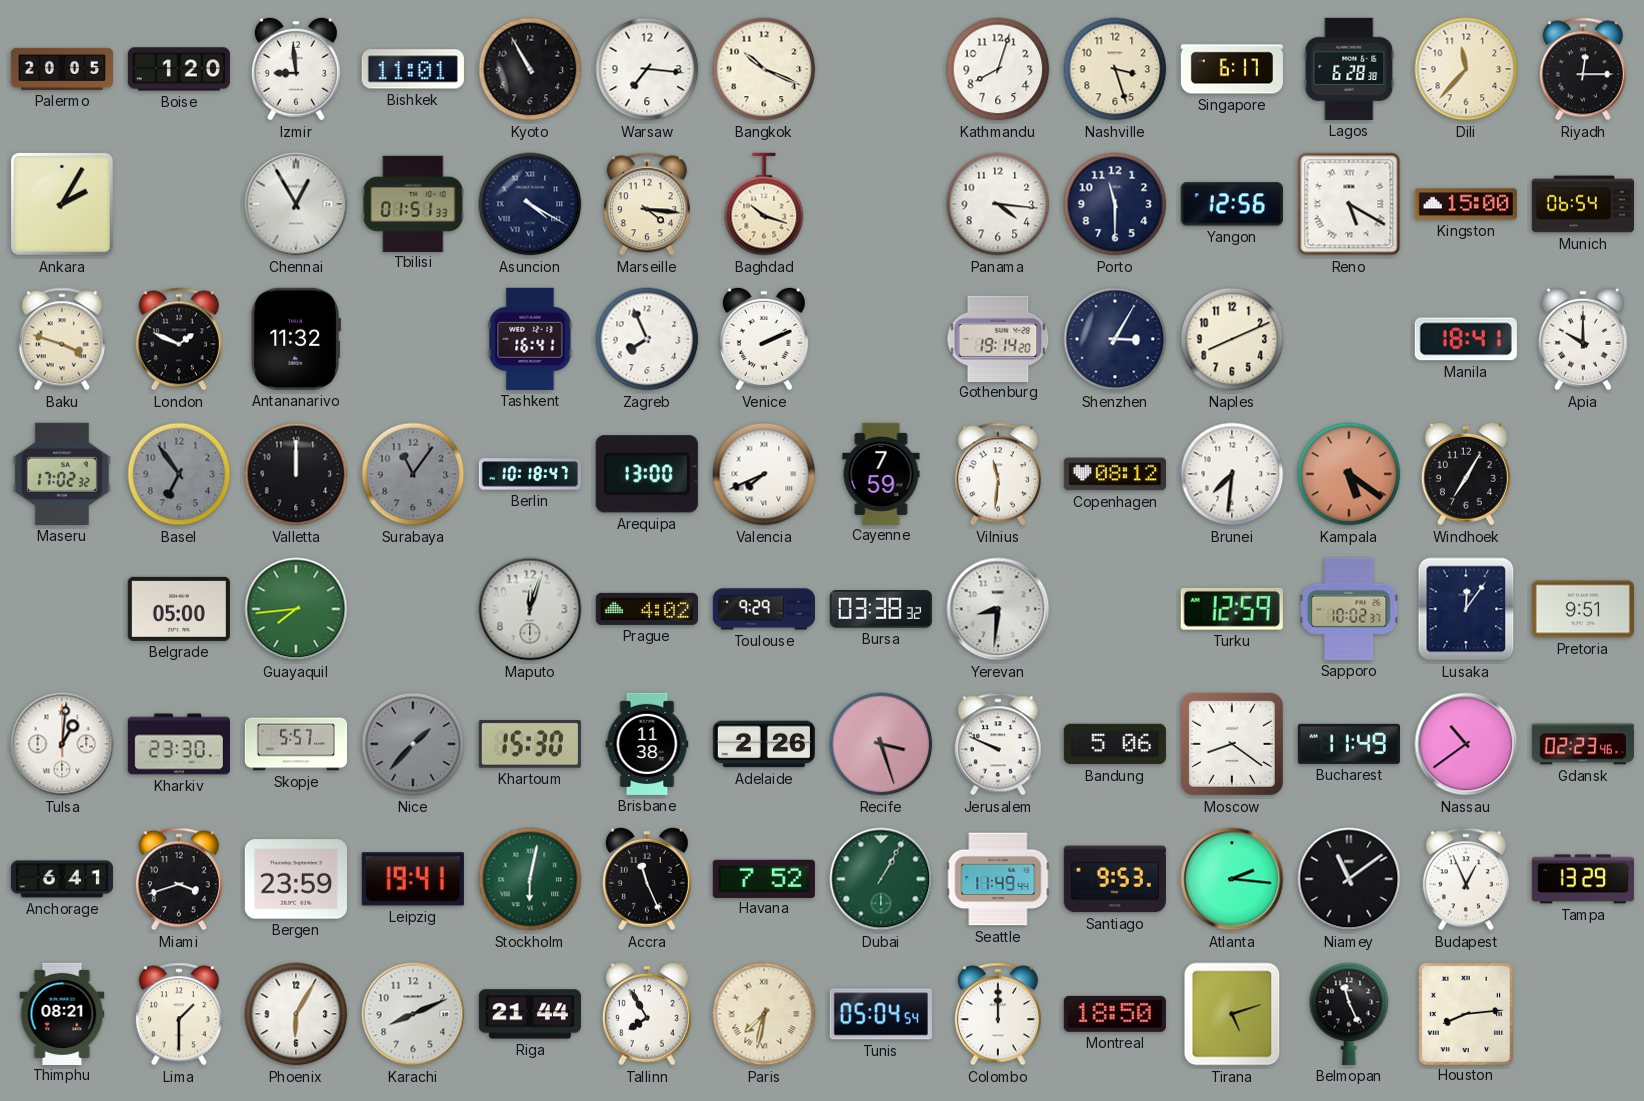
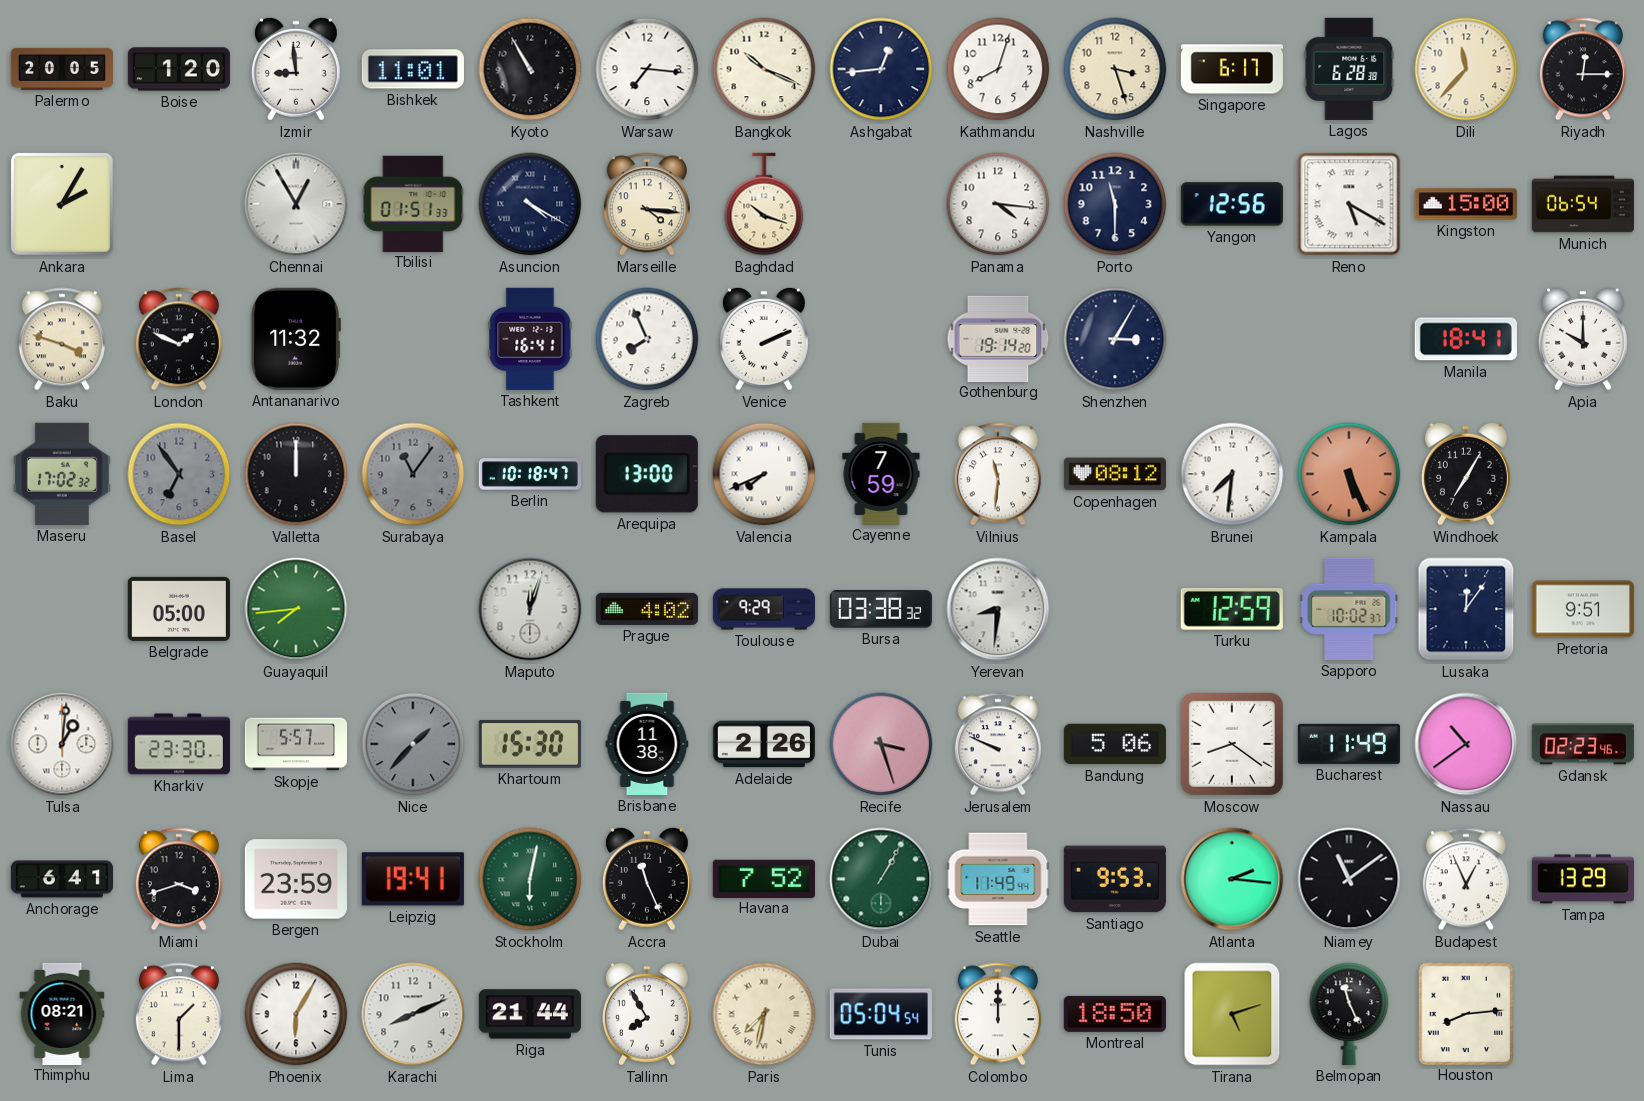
Ashgabat: none -> 12:44
Naples: 8:11 -> none
Kampala: 5:21 -> 5:26
